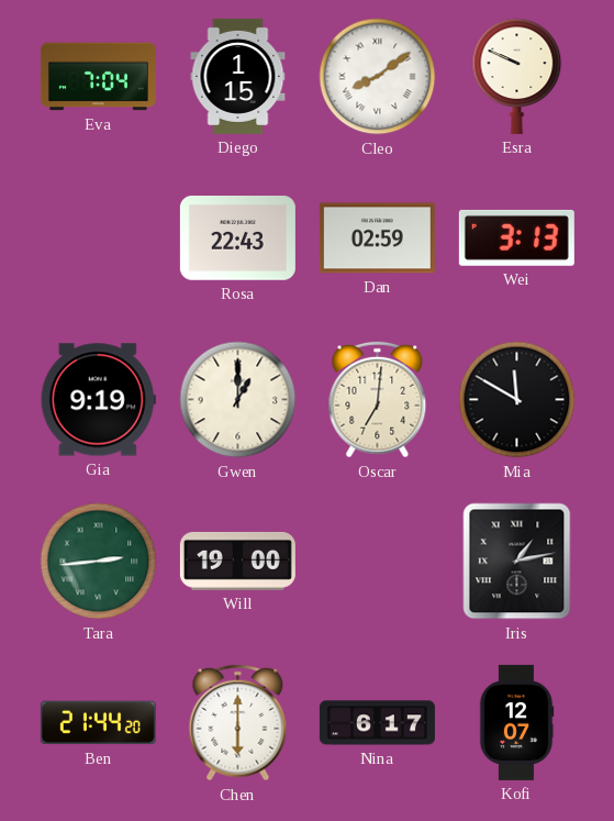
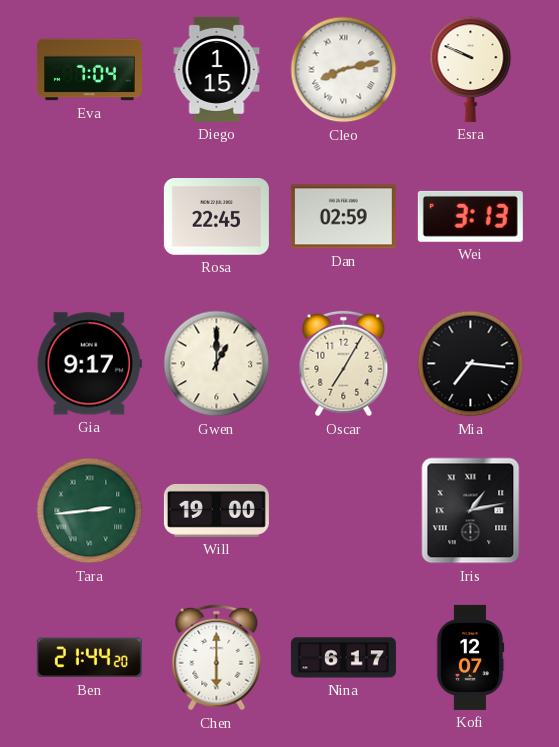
Cleo: 8:09 -> 8:13
Rosa: 22:43 -> 22:45
Gia: 9:19 -> 9:17
Oscar: 7:01 -> 7:05
Mia: 11:50 -> 7:16
